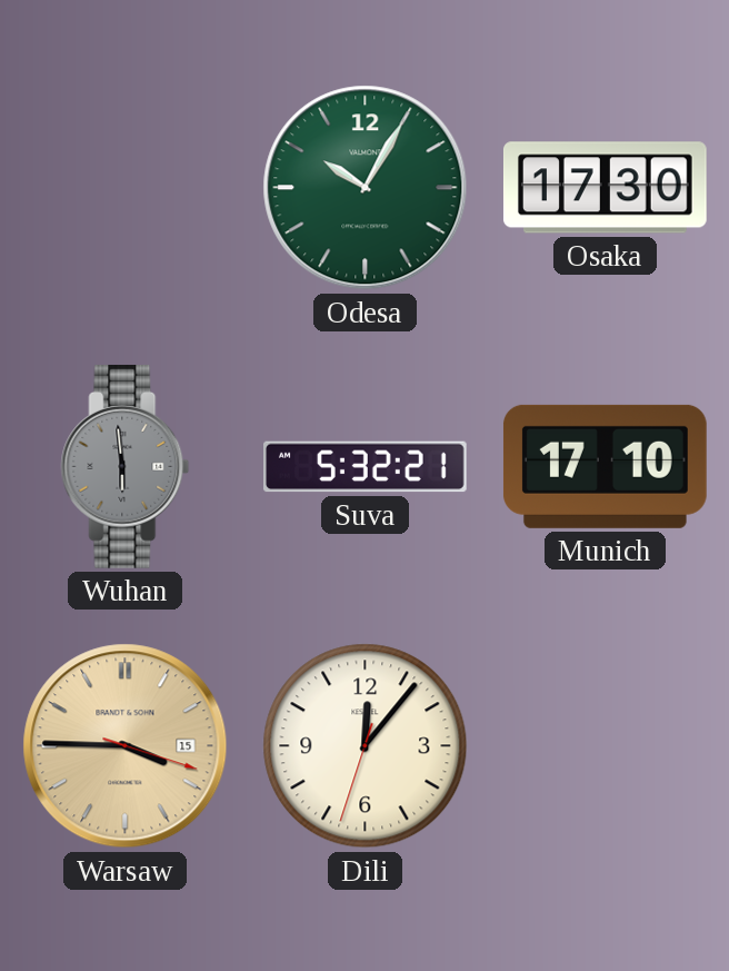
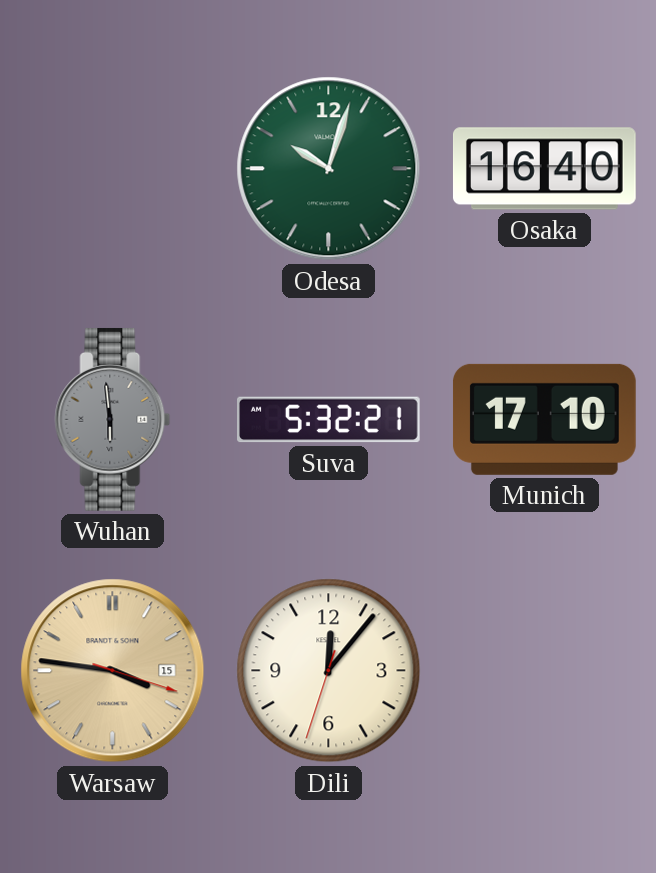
Odesa: 10:05 -> 10:03
Osaka: 17:30 -> 16:40
Warsaw: 3:45 -> 3:46
